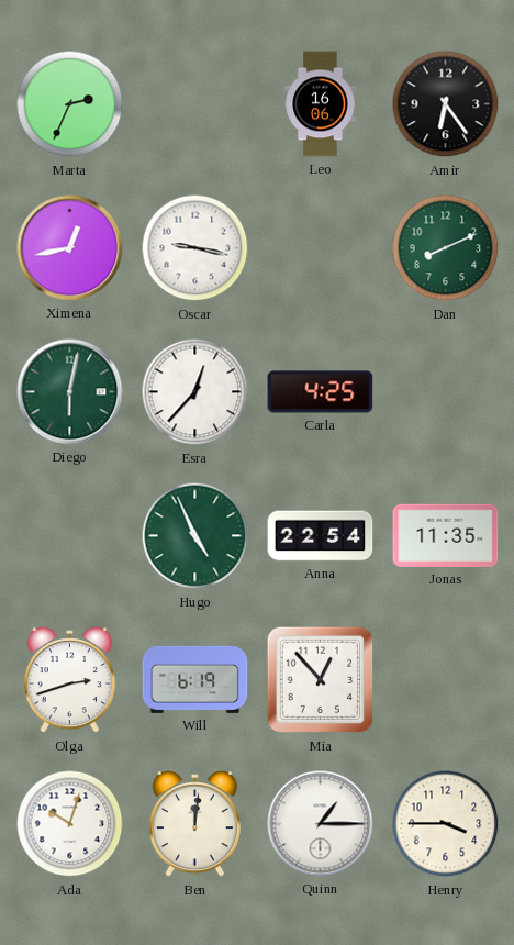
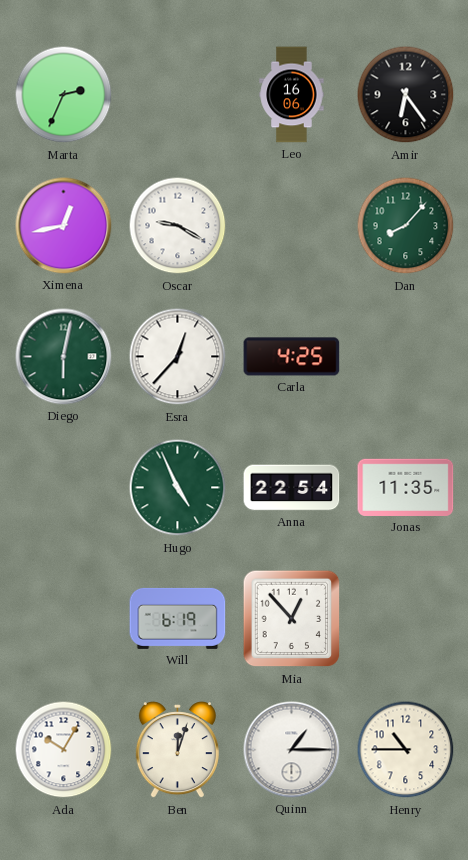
Oscar: 9:17 -> 9:20
Dan: 8:11 -> 8:07
Olga: 2:42 -> none
Ada: 10:03 -> 10:05
Ben: 12:01 -> 12:03
Henry: 3:45 -> 10:45
